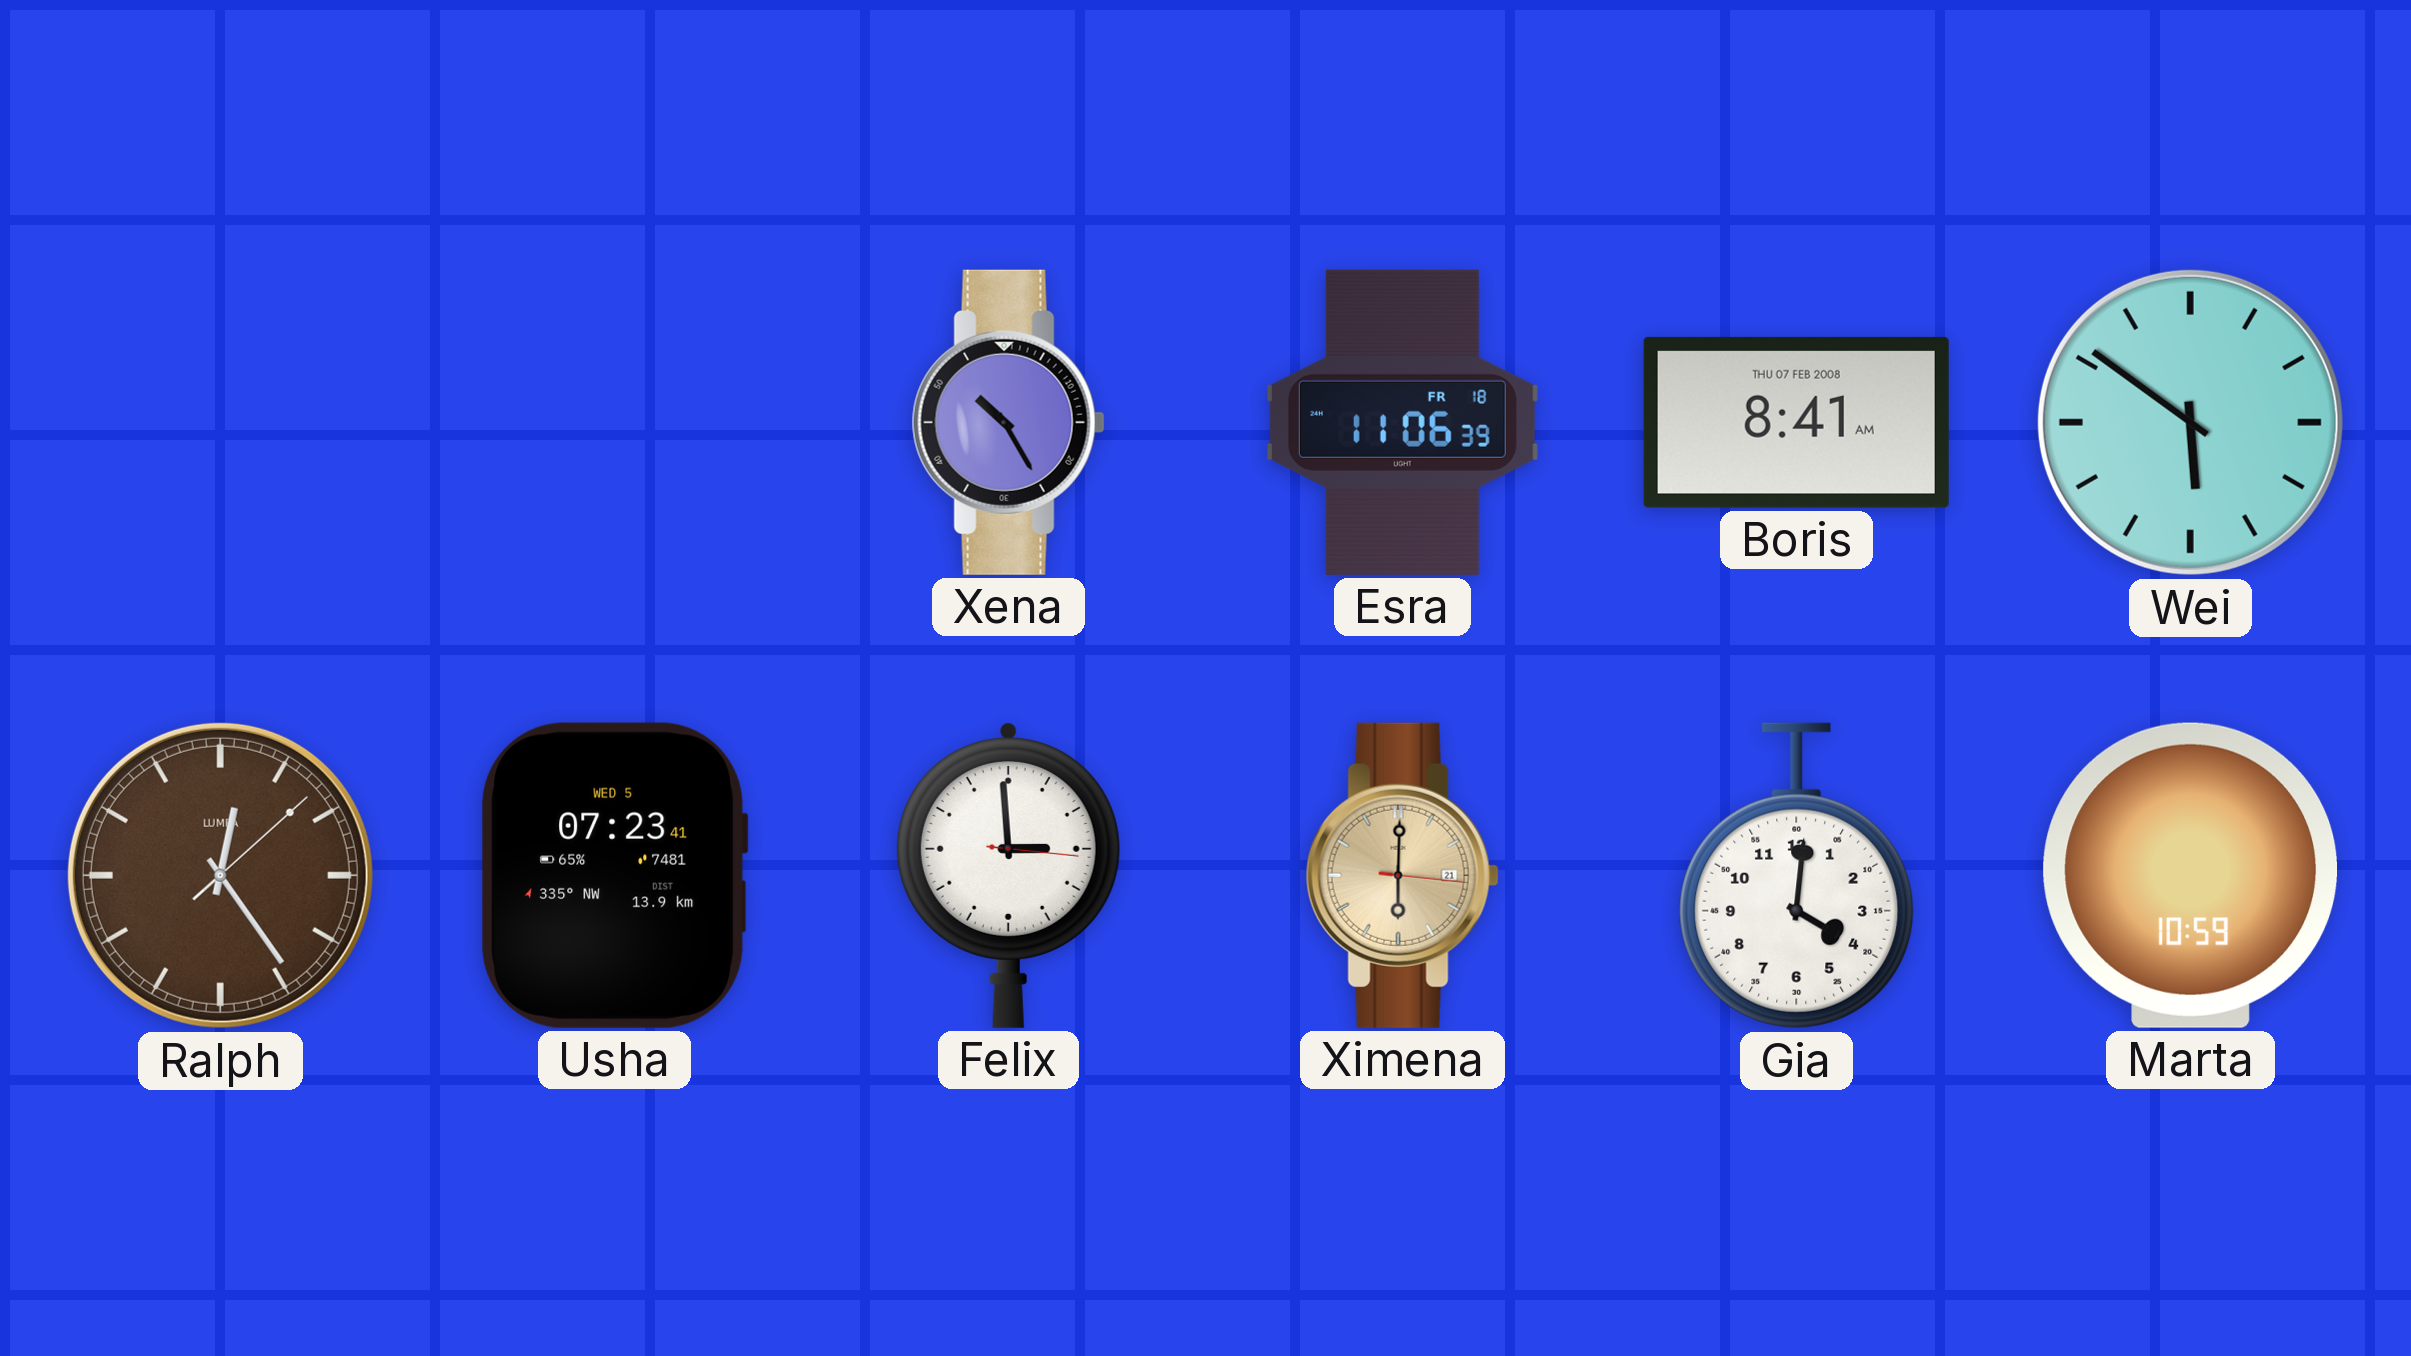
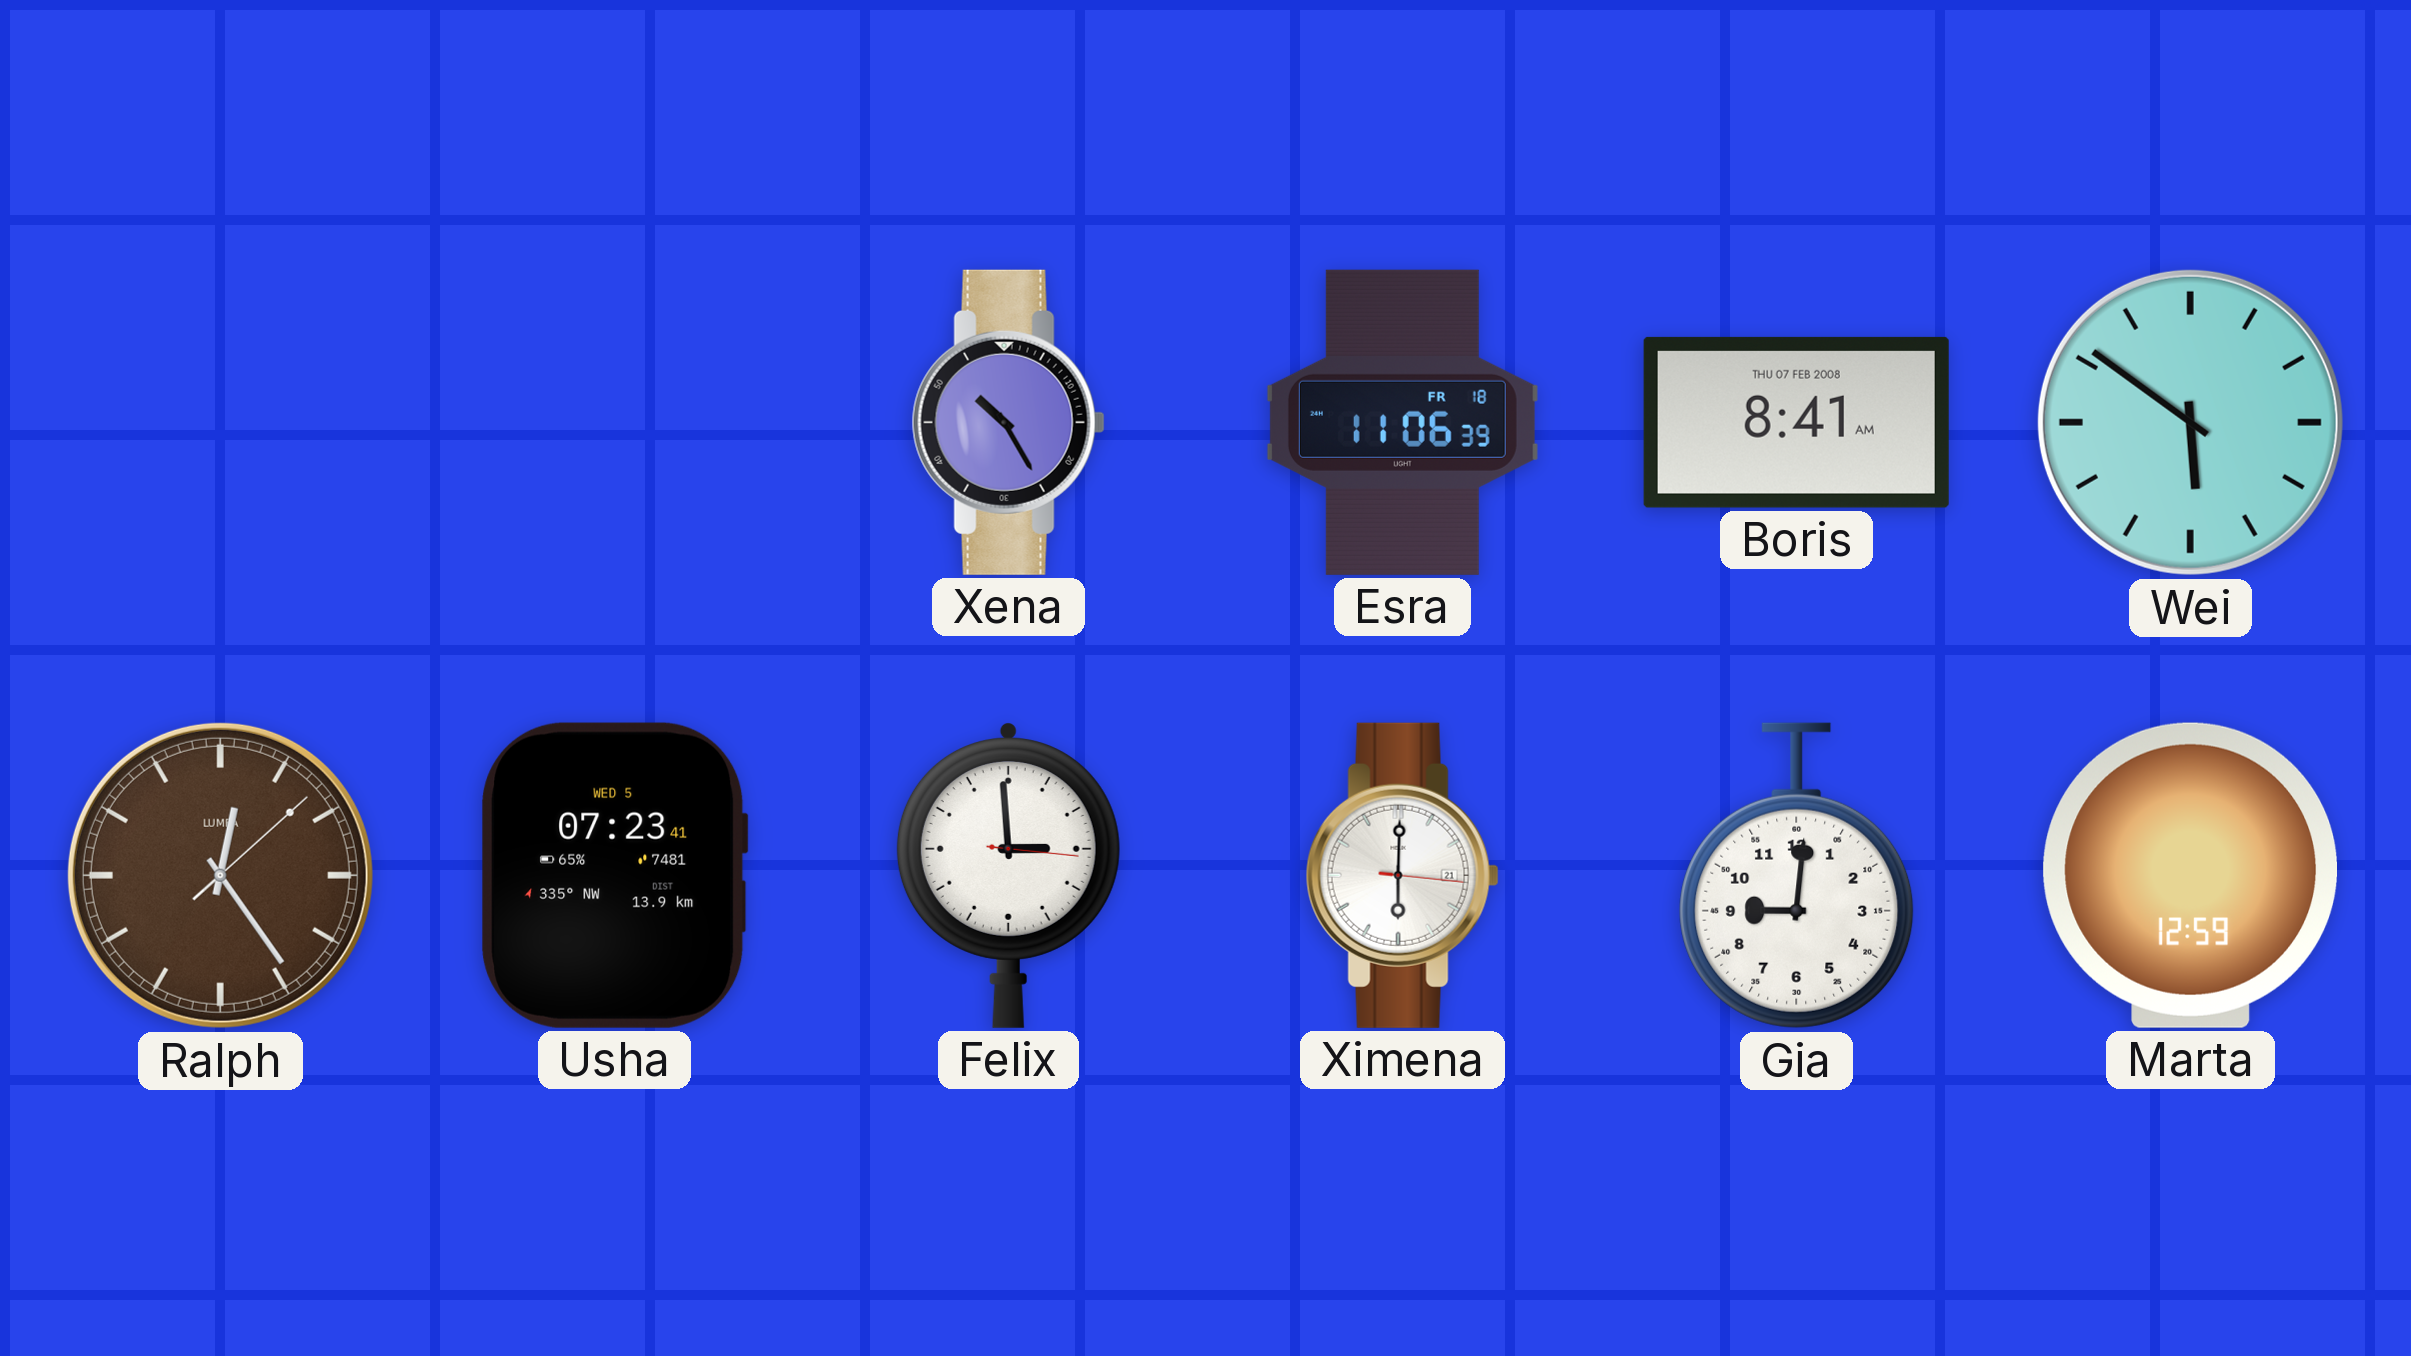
Ximena dial: champagne -> white
Gia: 4:01 -> 9:01
Marta: 10:59 -> 12:59
